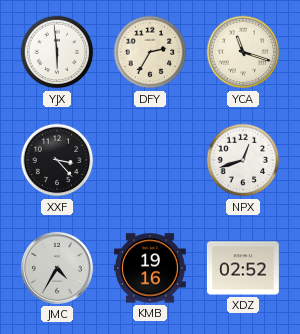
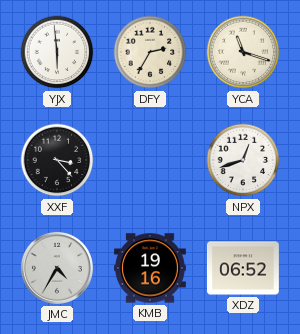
XDZ: 02:52 -> 06:52
